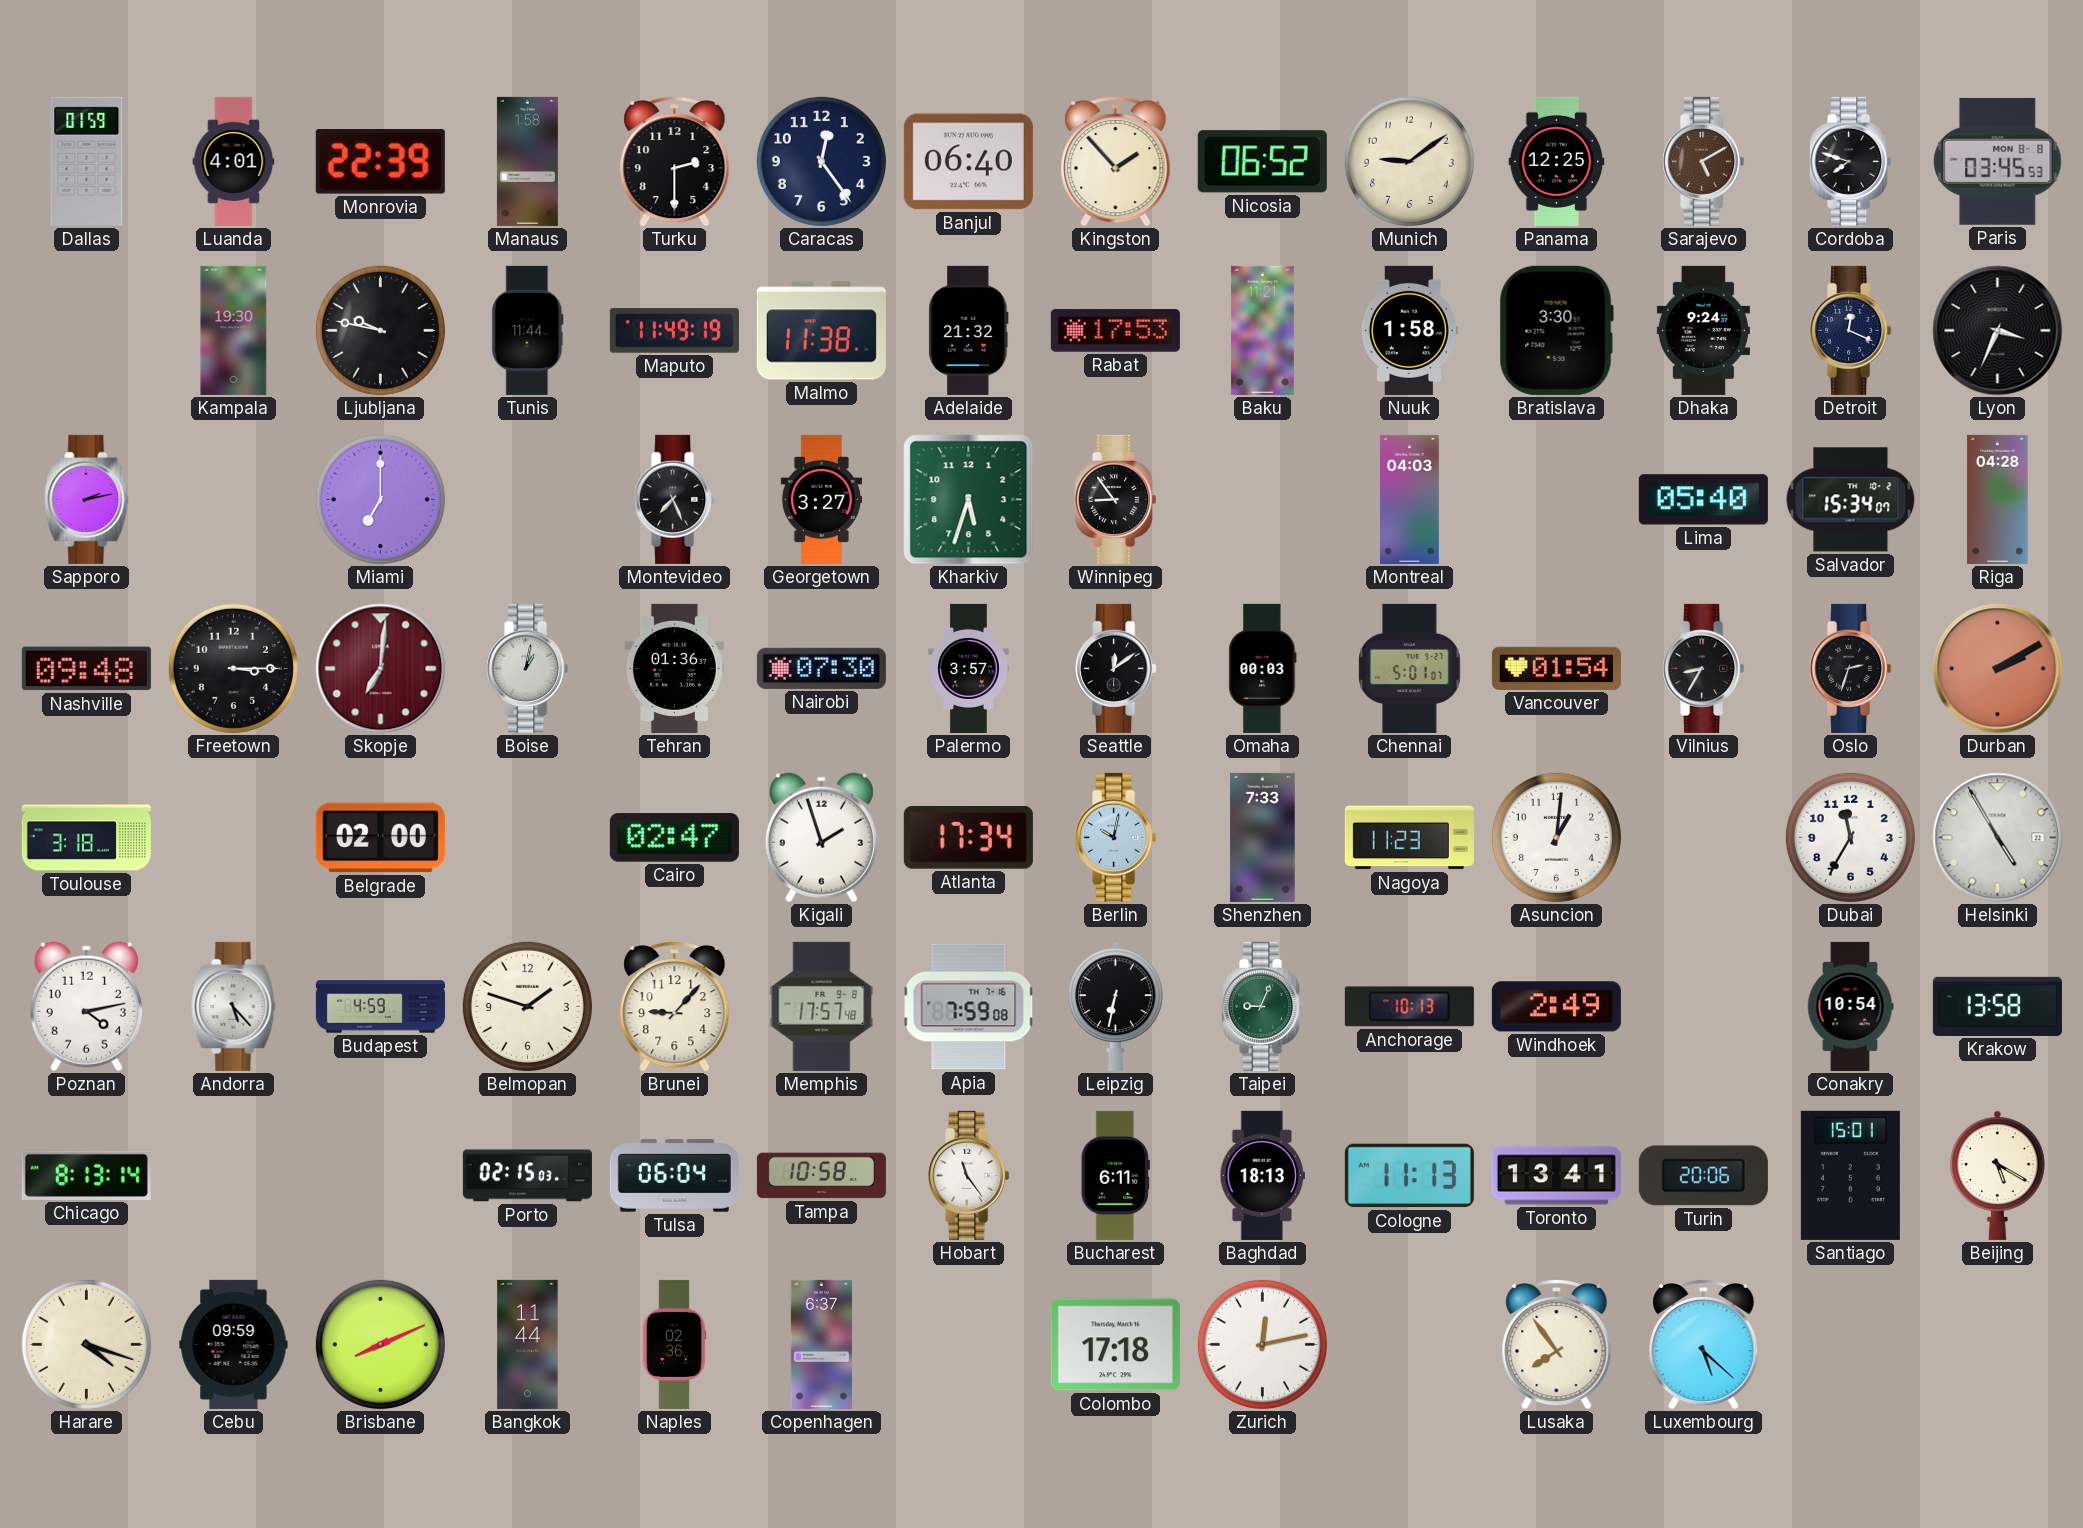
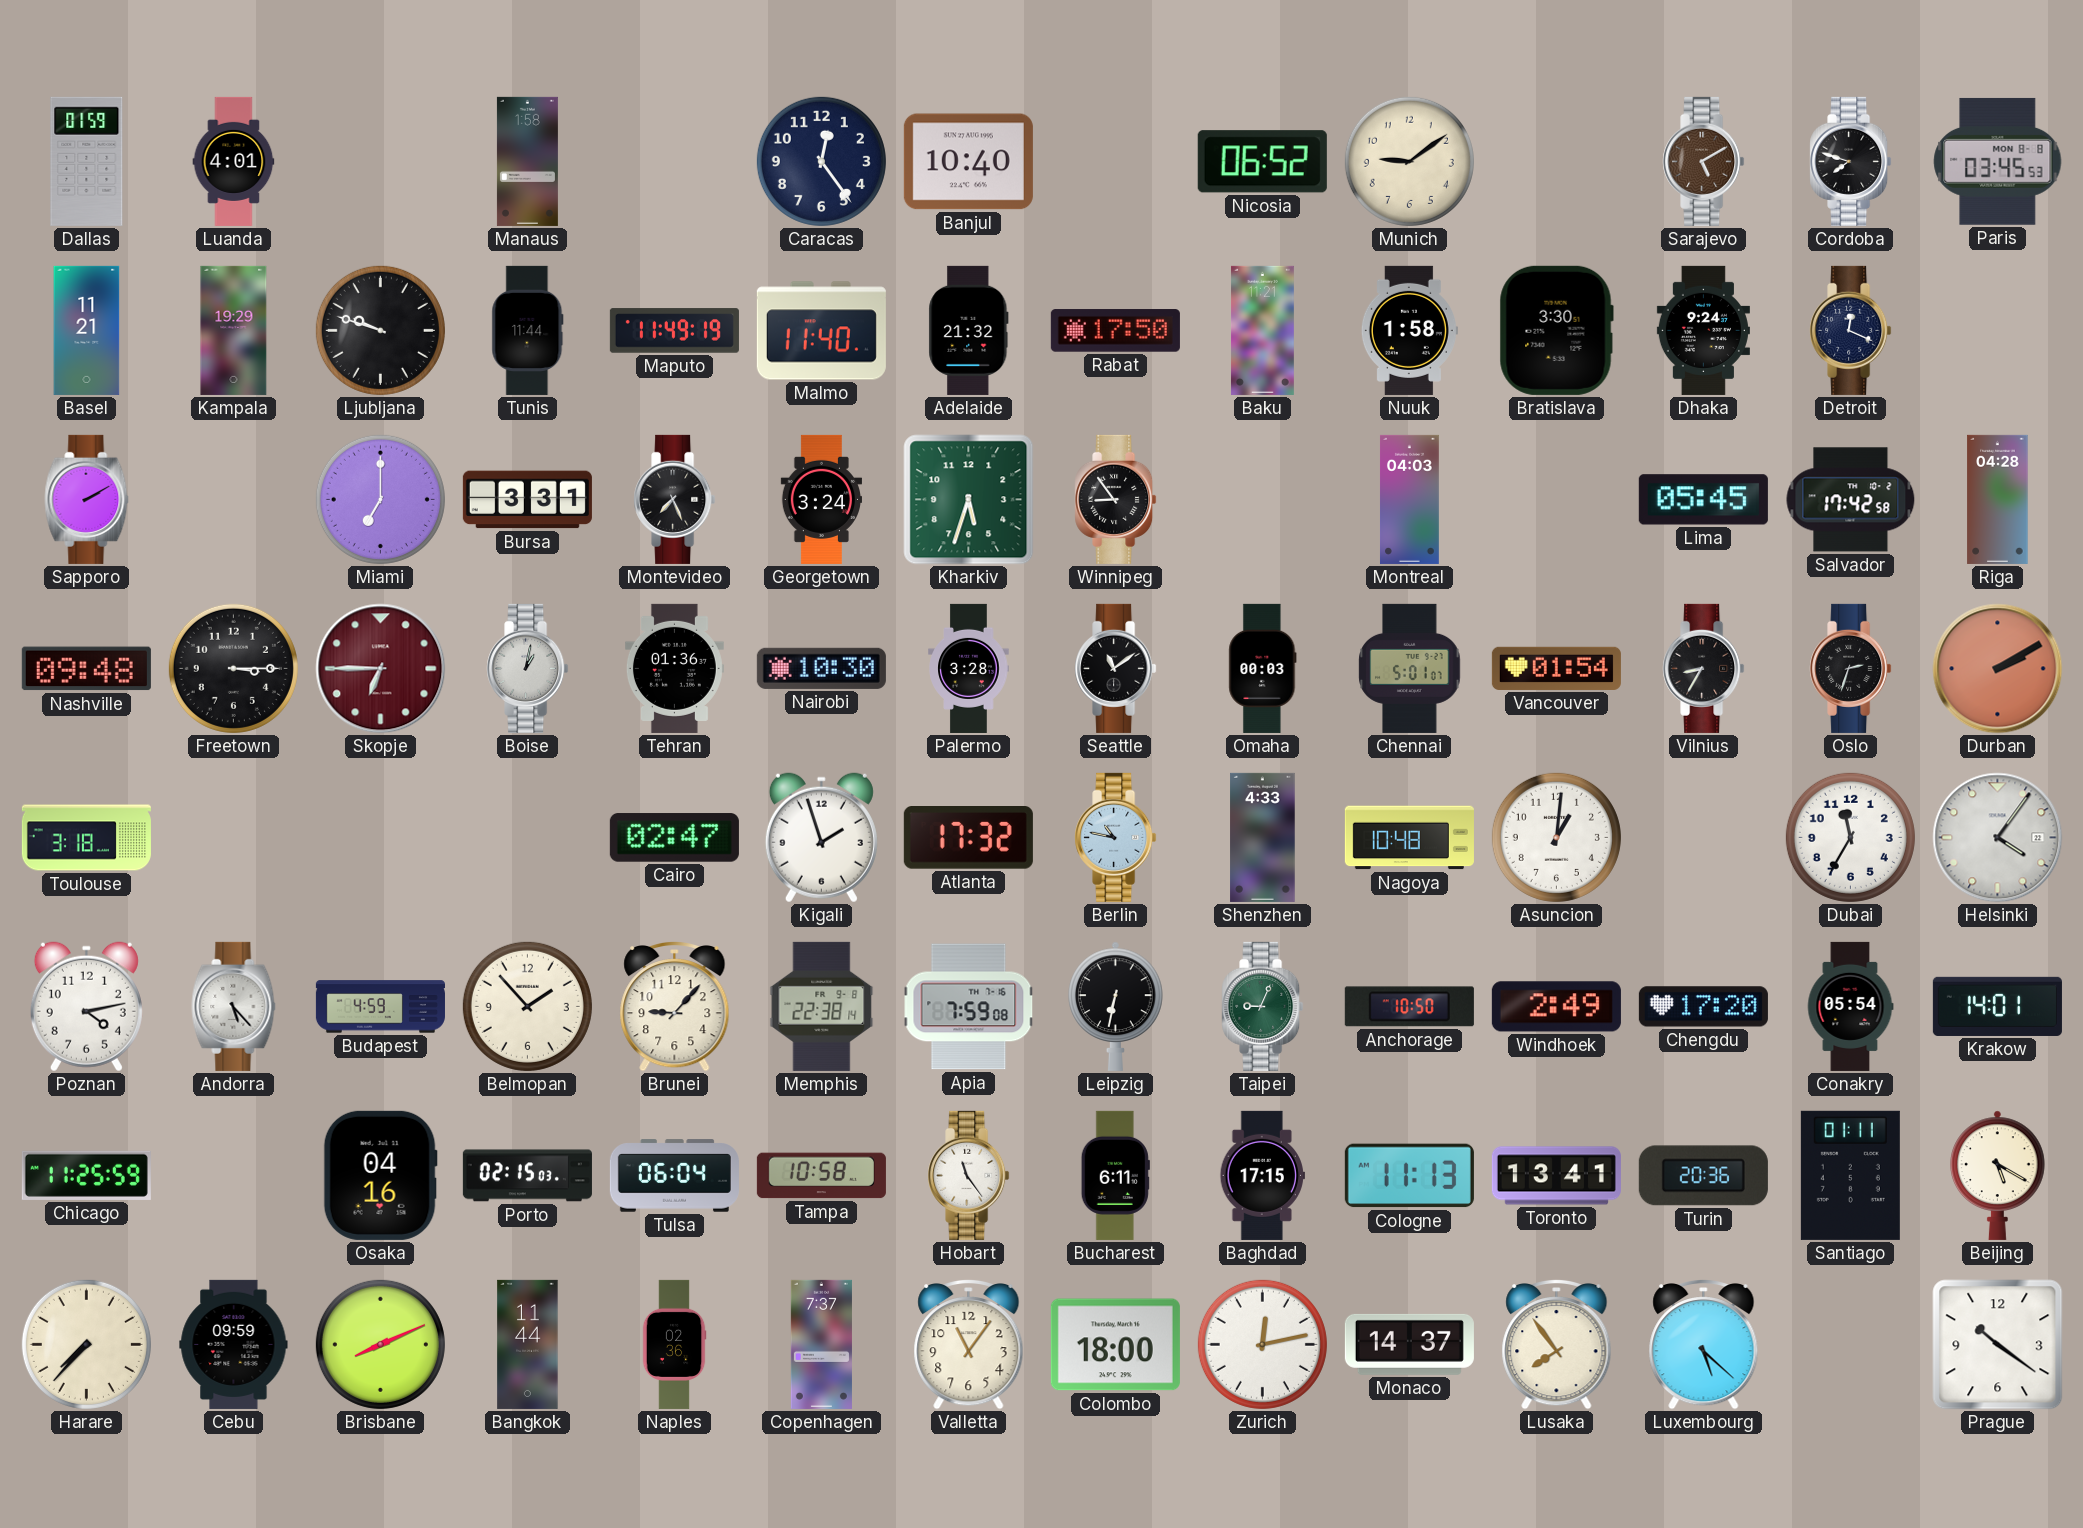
Monrovia: 22:39 -> none
Turku: 2:30 -> none
Banjul: 06:40 -> 10:40
Kingston: 1:53 -> none
Panama: 12:25 -> none
Basel: none -> 11:21
Kampala: 19:30 -> 19:29
Ljubljana: 9:47 -> 9:48
Malmo: 11:38 -> 11:40
Rabat: 17:53 -> 17:50
Lyon: 3:34 -> none
Sapporo: 2:13 -> 2:10
Bursa: none -> 3:31
Georgetown: 3:27 -> 3:24
Lima: 05:40 -> 05:45
Salvador: 15:34 -> 17:42
Skopje: 7:01 -> 6:45
Nairobi: 07:30 -> 10:30
Palermo: 3:57 -> 3:28
Seattle: 12:09 -> 11:09
Belgrade: 02:00 -> none
Atlanta: 17:34 -> 17:32
Berlin: 10:02 -> 10:47
Shenzhen: 7:33 -> 4:33
Nagoya: 11:23 -> 10:48
Helsinki: 4:55 -> 4:06
Belmopan: 1:48 -> 1:53
Memphis: 17:57 -> 22:38
Anchorage: 10:13 -> 10:50
Chengdu: none -> 17:20
Conakry: 10:54 -> 05:54
Krakow: 13:58 -> 14:01
Chicago: 8:13 -> 11:25
Osaka: none -> 04:16
Baghdad: 18:13 -> 17:15
Turin: 20:06 -> 20:36
Santiago: 15:01 -> 01:11
Harare: 4:18 -> 7:37
Copenhagen: 6:37 -> 7:37
Valletta: none -> 11:06
Colombo: 17:18 -> 18:00
Monaco: none -> 14:37
Prague: none -> 10:21
